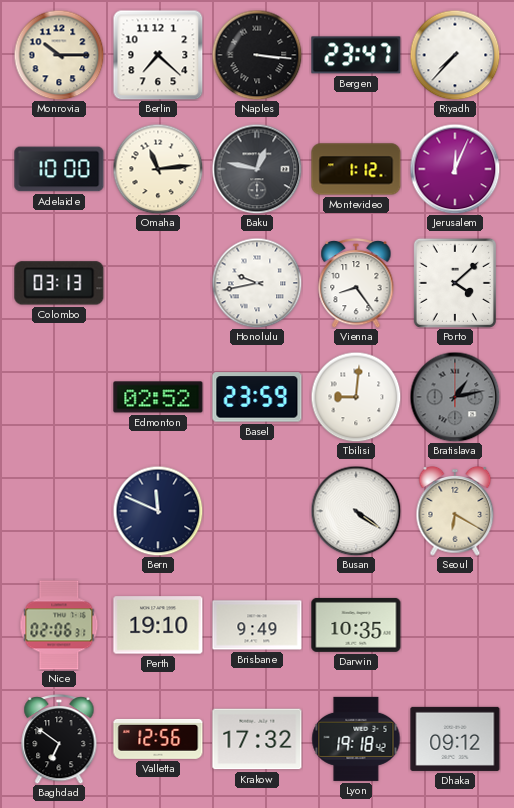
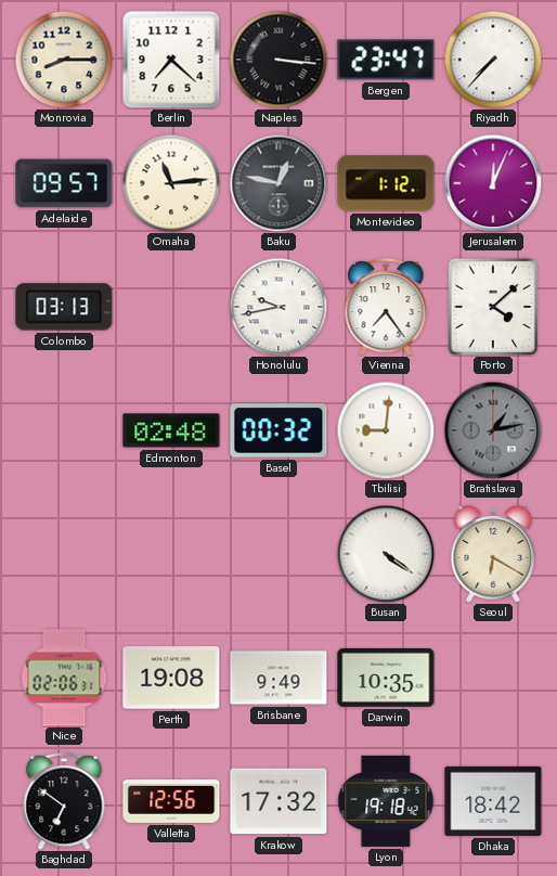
Monrovia: 10:15 -> 8:15
Adelaide: 10:00 -> 09:57
Vienna: 8:24 -> 7:24
Edmonton: 02:52 -> 02:48
Basel: 23:59 -> 00:32
Bern: 11:49 -> none
Perth: 19:10 -> 19:08
Dhaka: 09:12 -> 18:42
